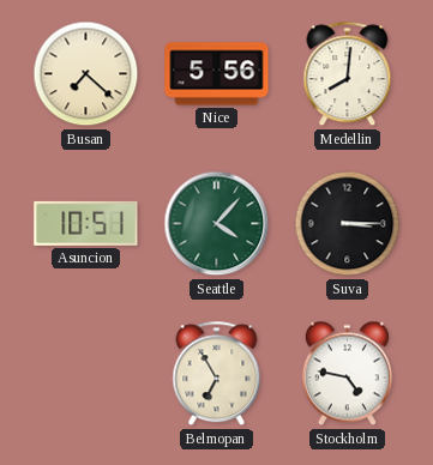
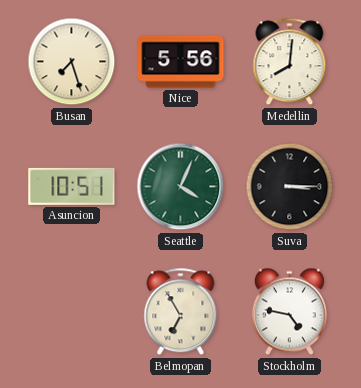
Busan: 7:22 -> 7:27
Seattle: 4:07 -> 4:04
